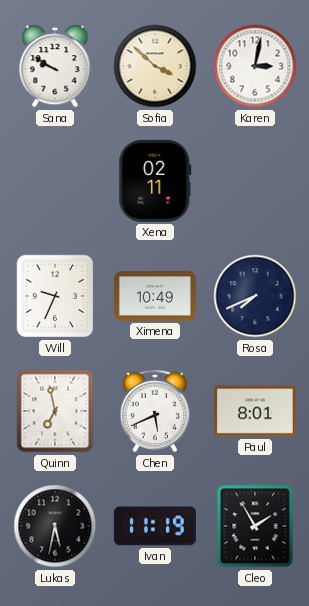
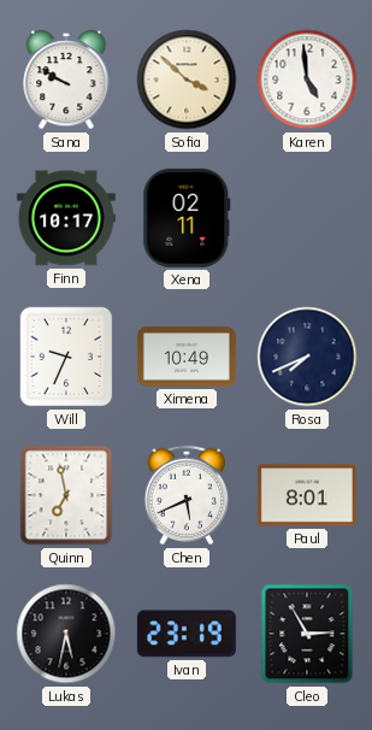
Karen: 3:02 -> 4:59
Finn: none -> 10:17
Ivan: 11:19 -> 23:19
Cleo: 1:55 -> 2:55
